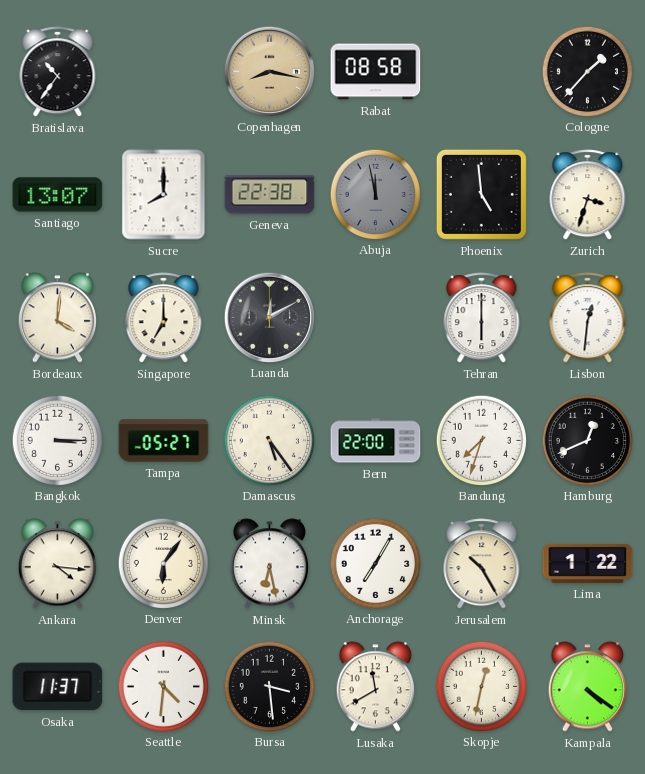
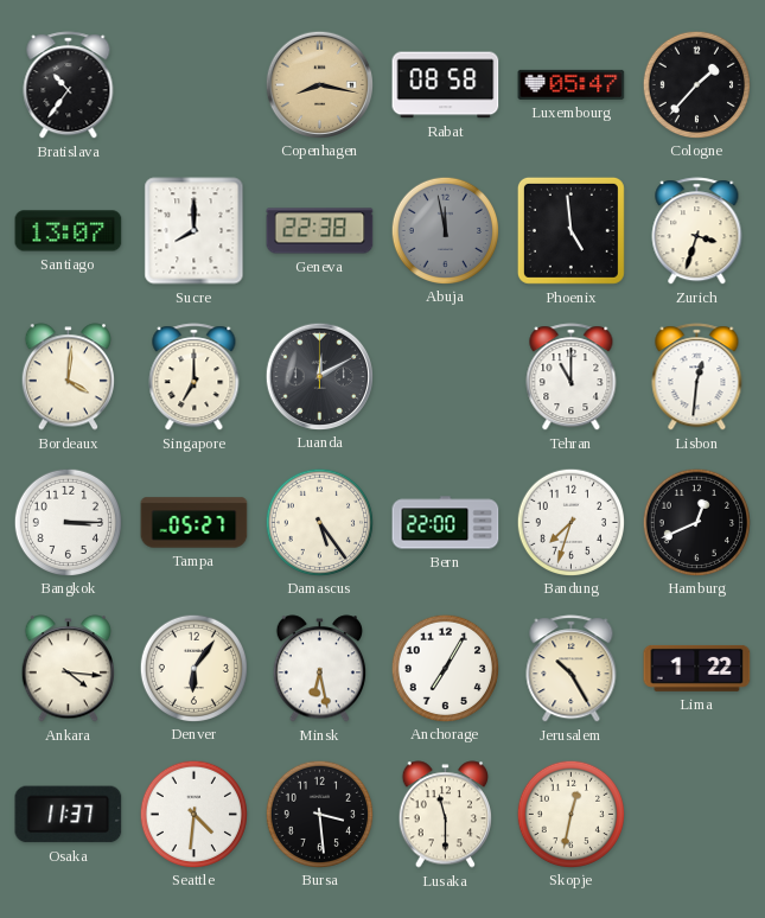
Luxembourg: none -> 05:47
Tehran: 6:00 -> 11:00
Lusaka: 11:40 -> 11:30
Kampala: 4:21 -> none
